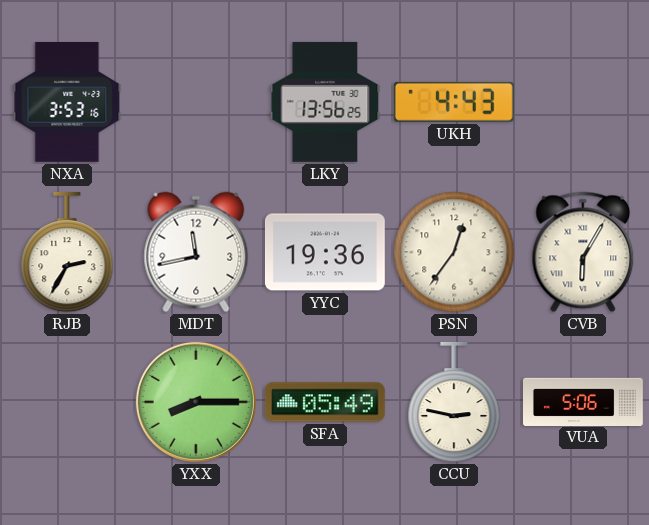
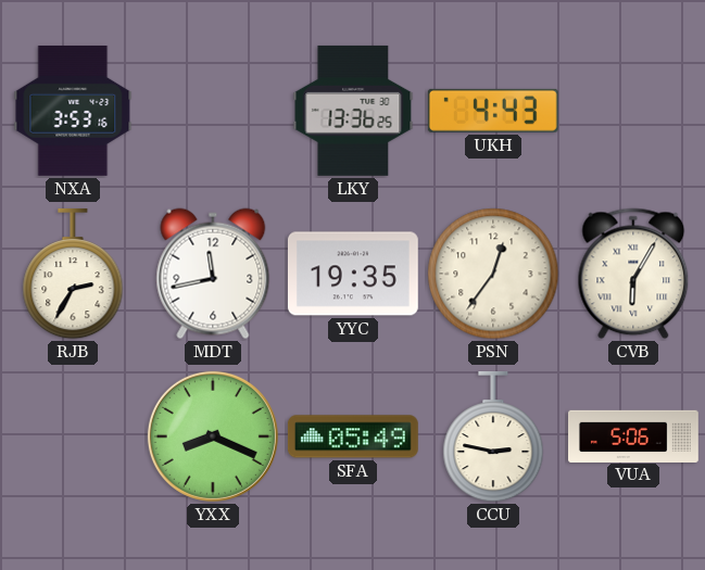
LKY: 13:56 -> 13:36
YYC: 19:36 -> 19:35
YXX: 8:15 -> 8:19
